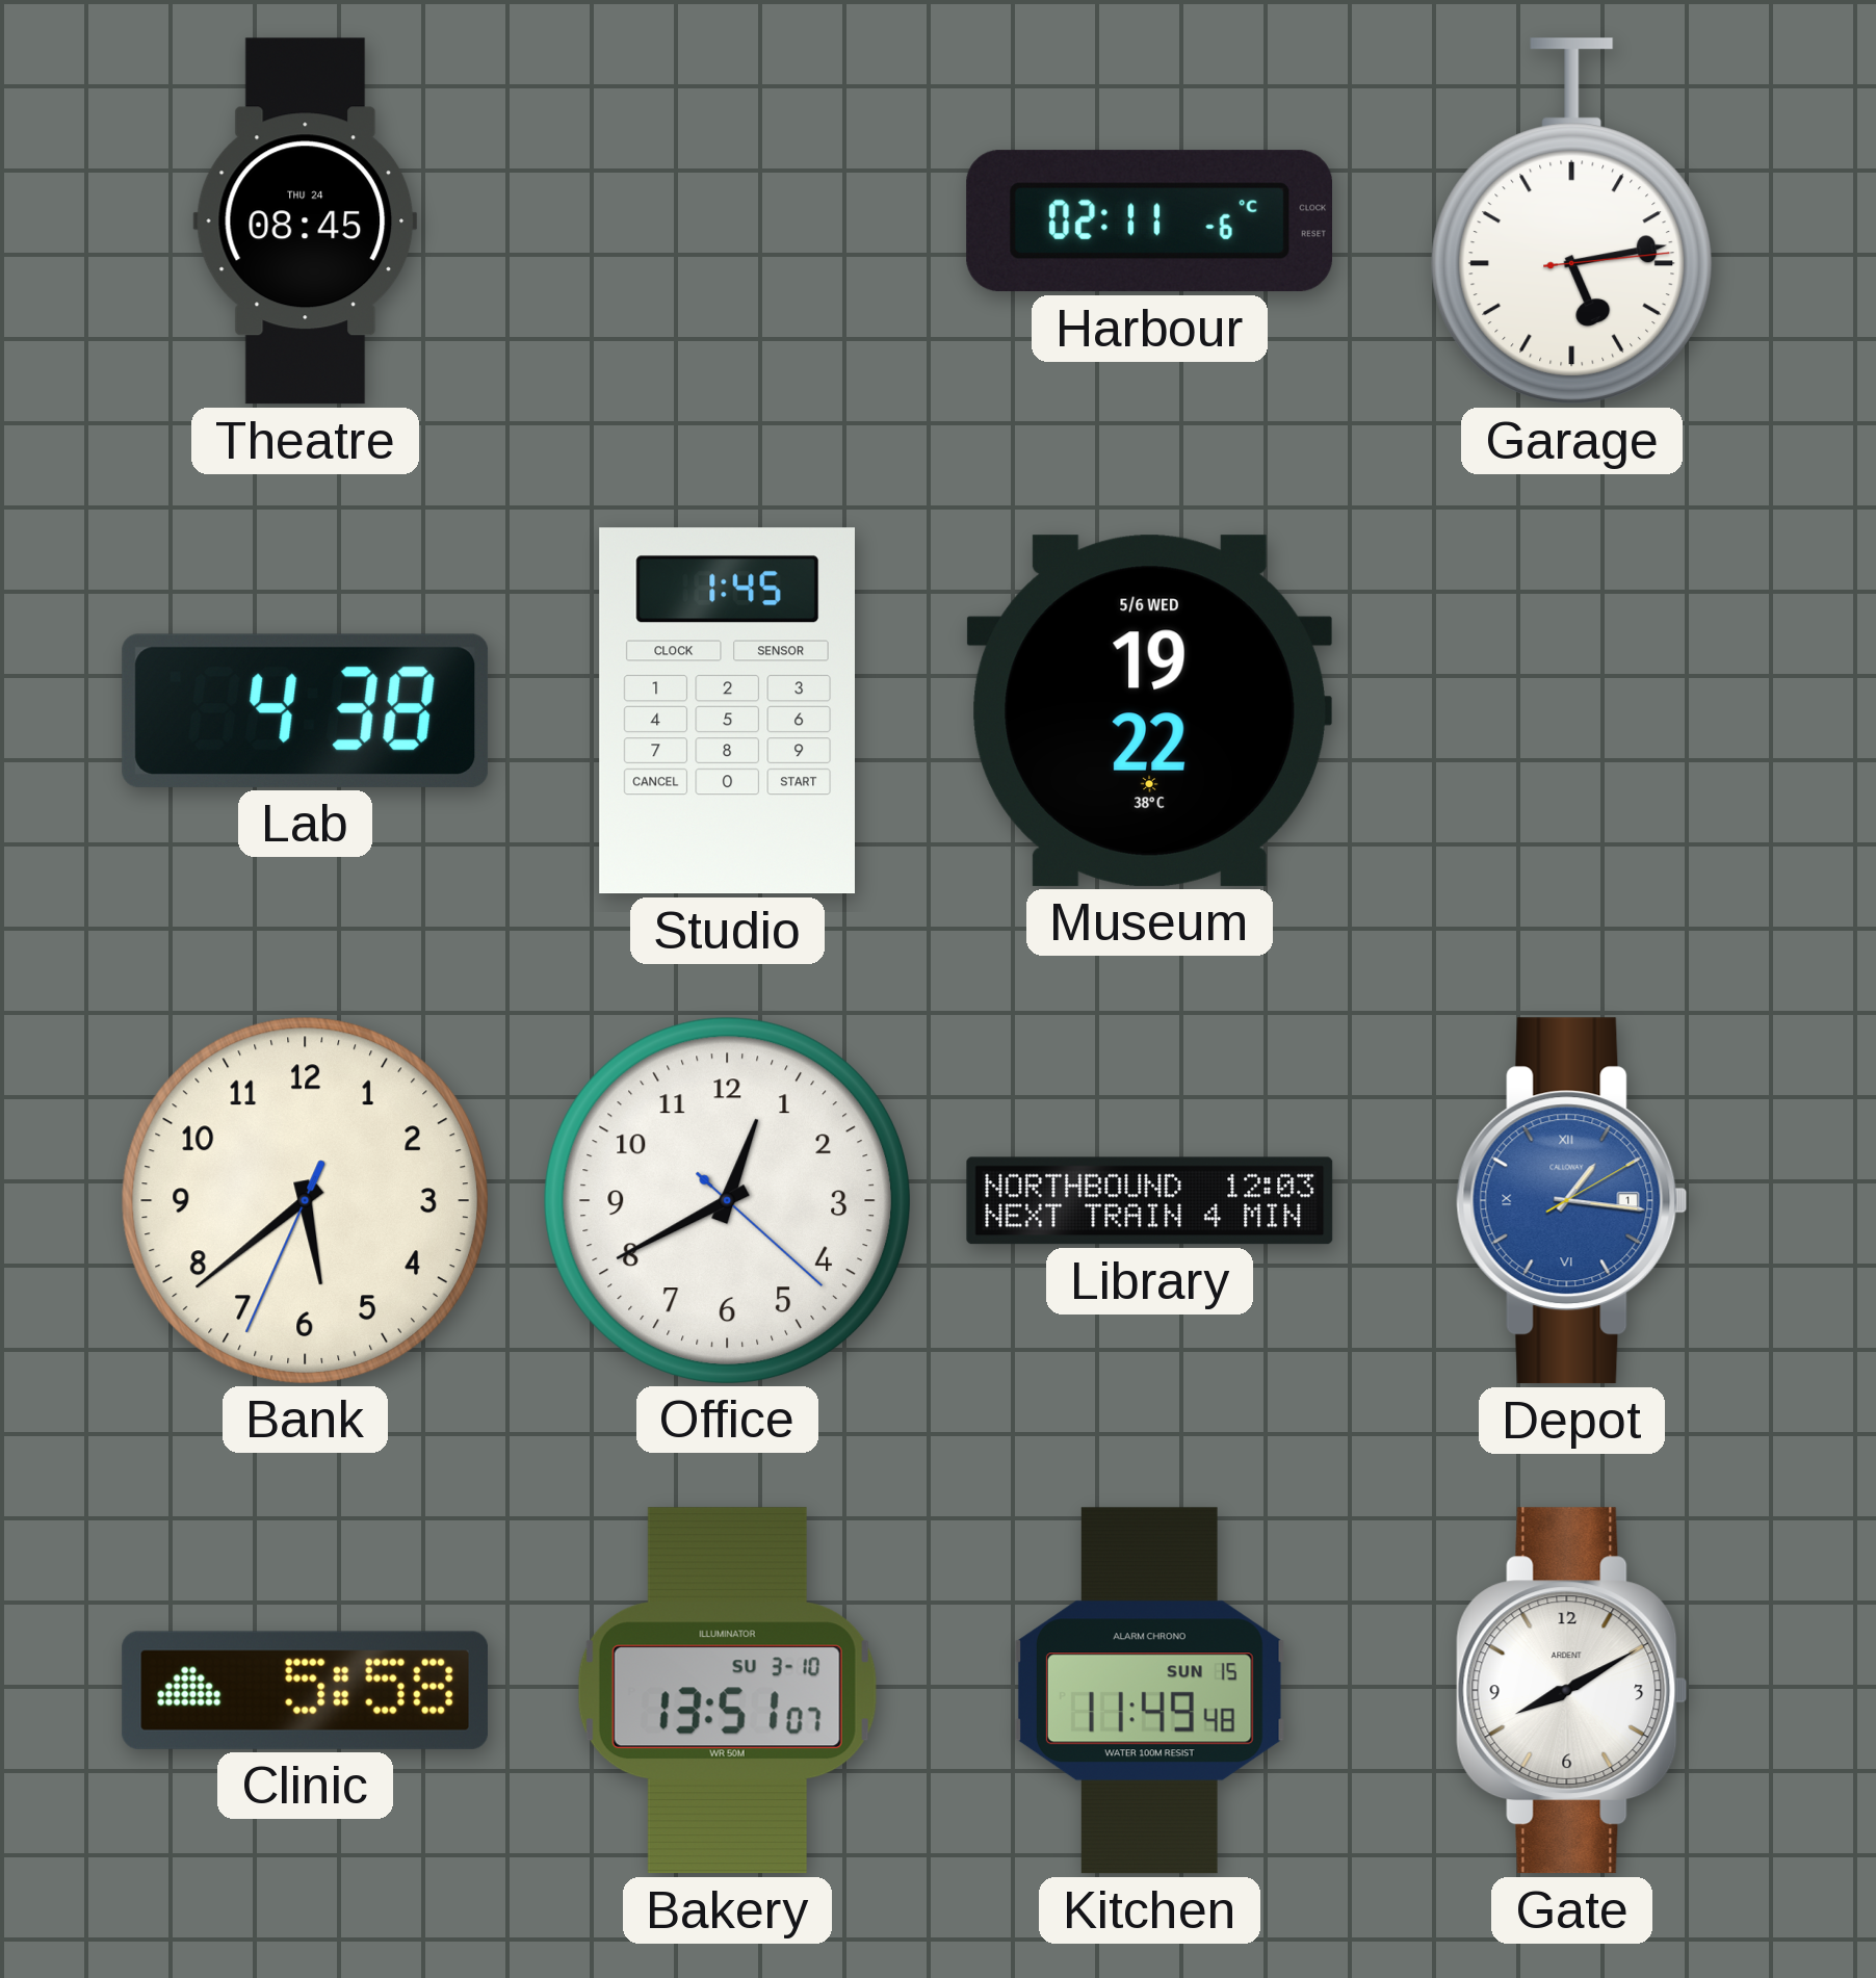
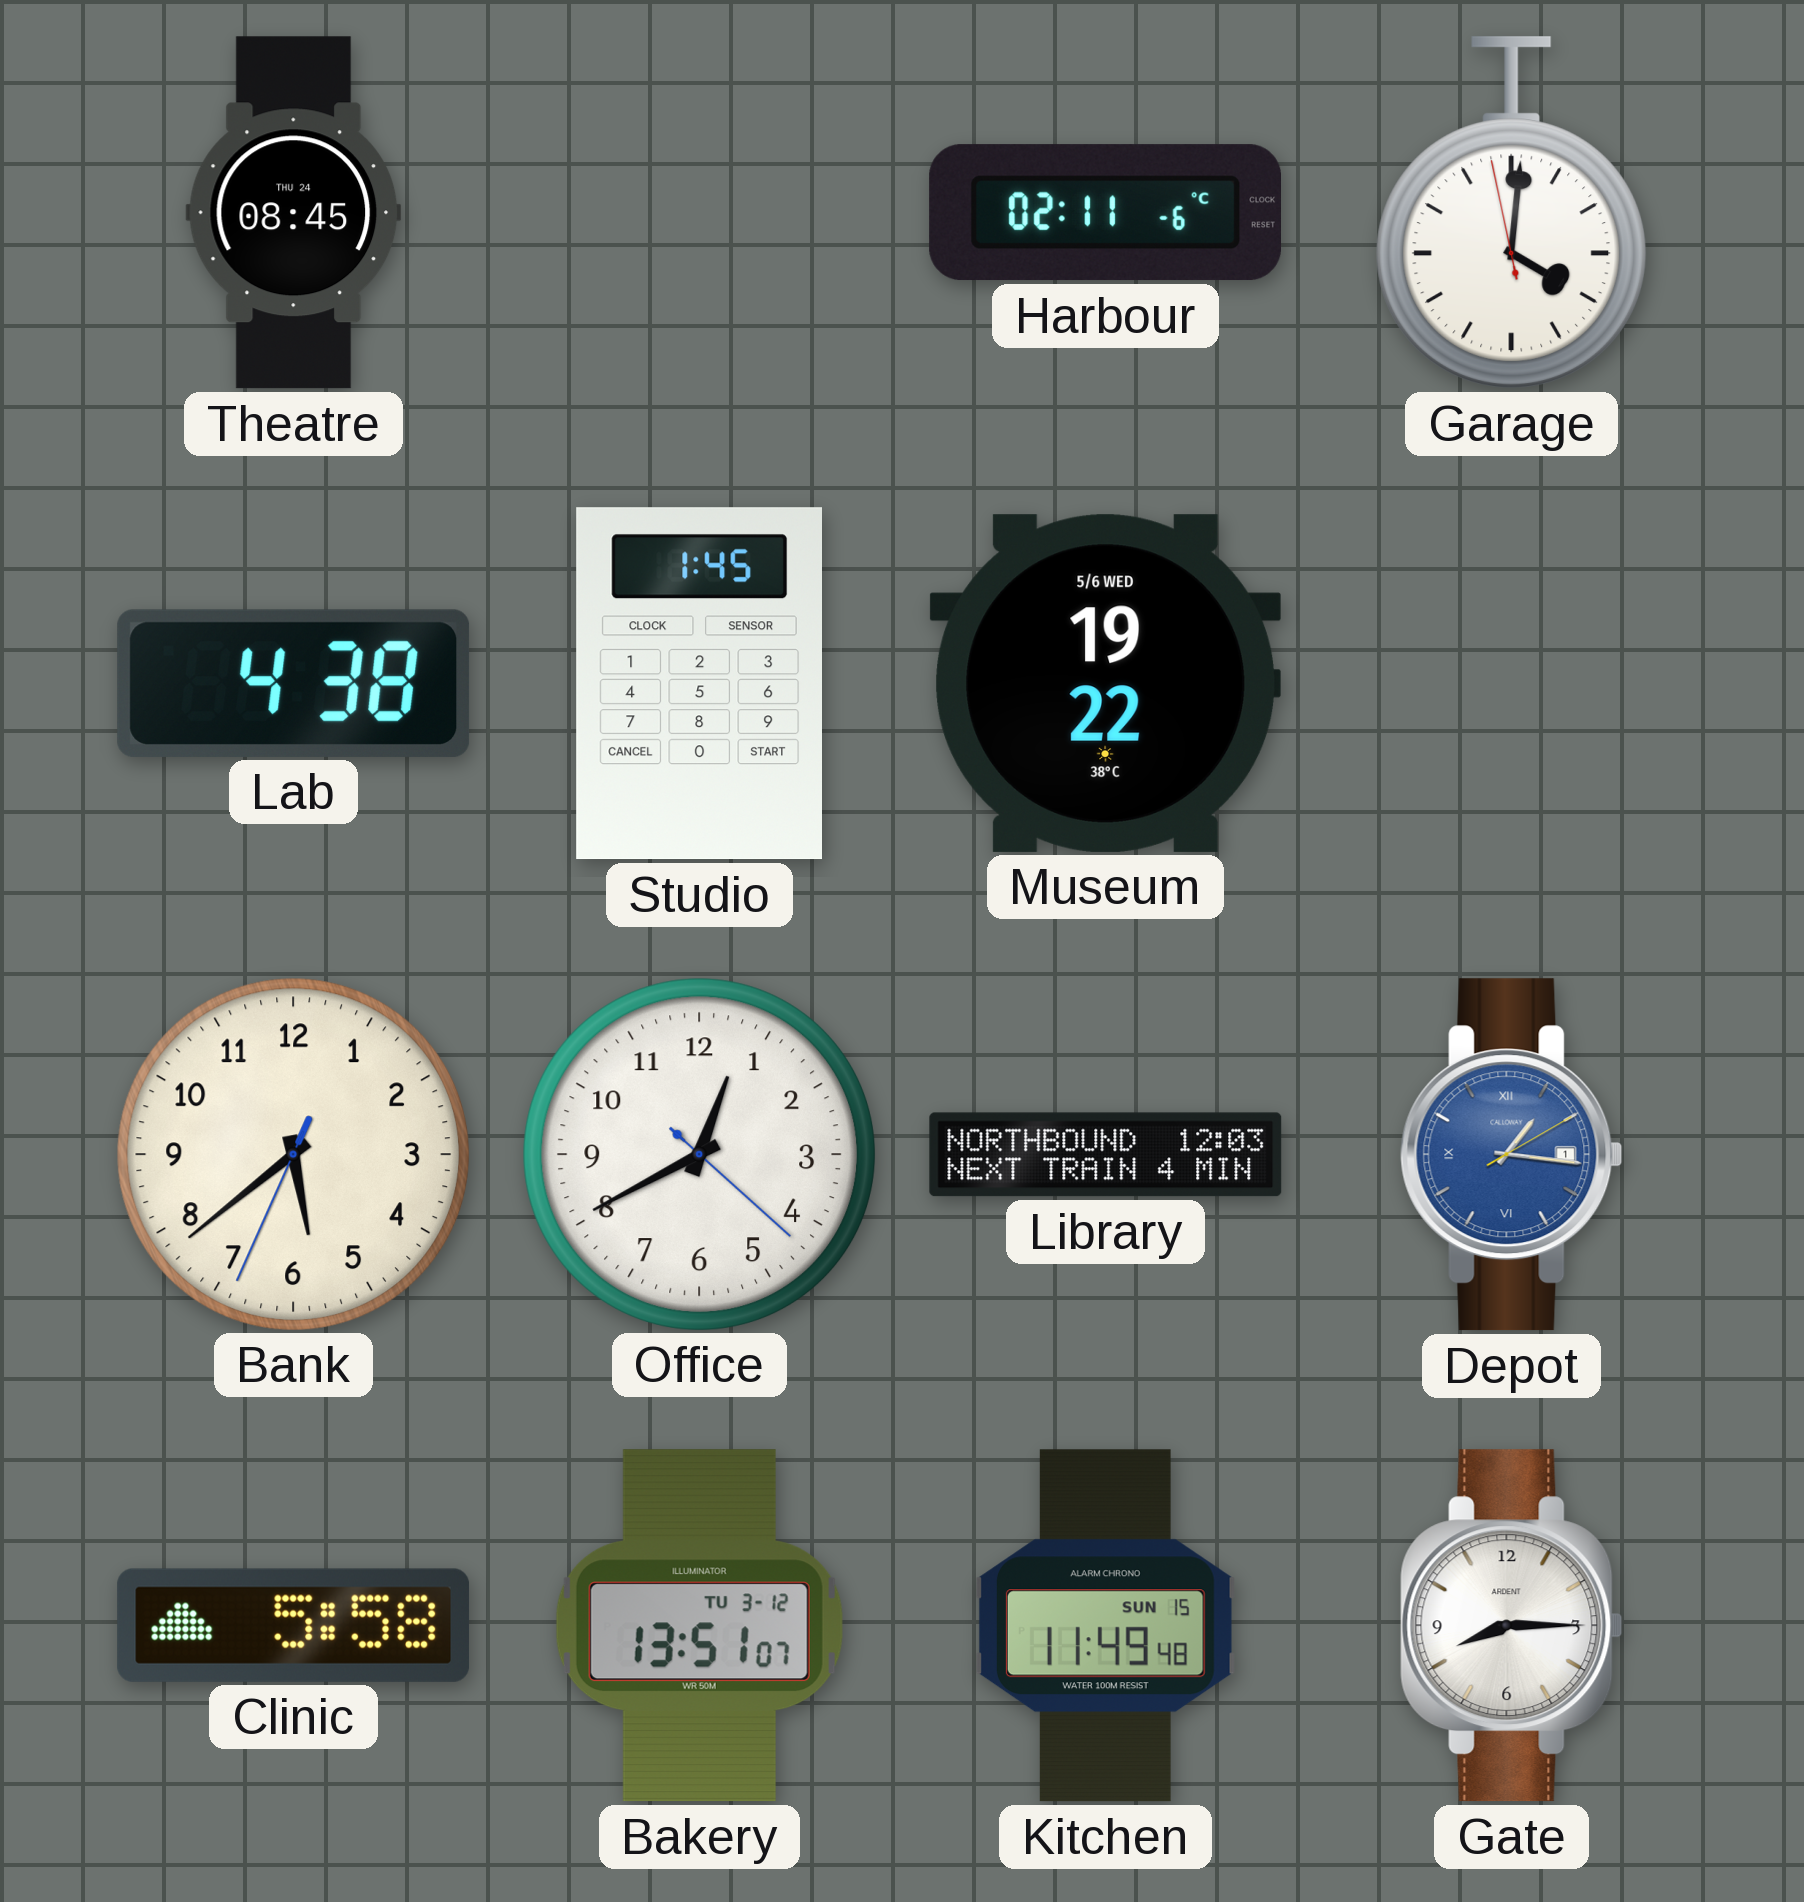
Garage: 5:13 -> 4:00
Bakery date: SU 3-10 -> TU 3-12
Gate: 8:10 -> 8:15
